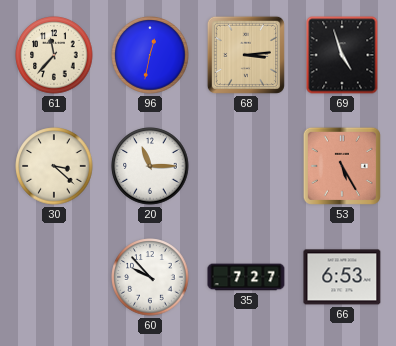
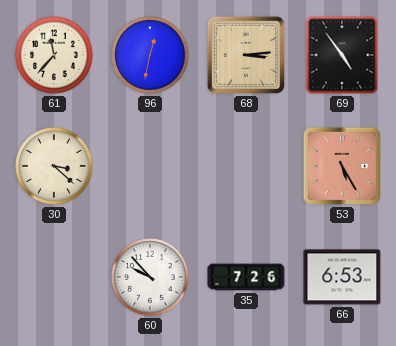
69: 4:57 -> 4:54
20: 11:15 -> none
35: 7:27 -> 7:26
